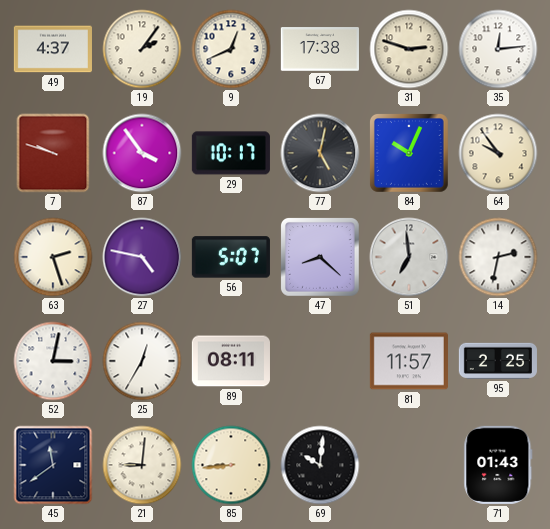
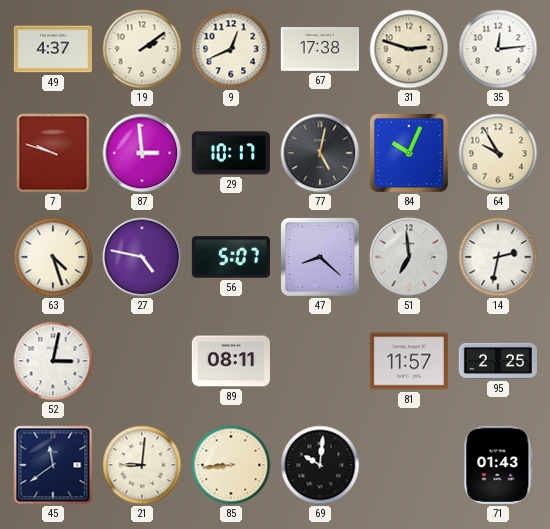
19: 2:06 -> 2:09
87: 3:54 -> 2:59
64: 9:54 -> 9:55
63: 2:27 -> 4:27
25: 12:35 -> none
